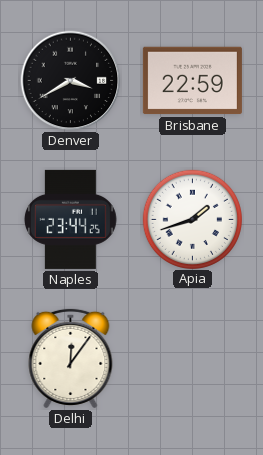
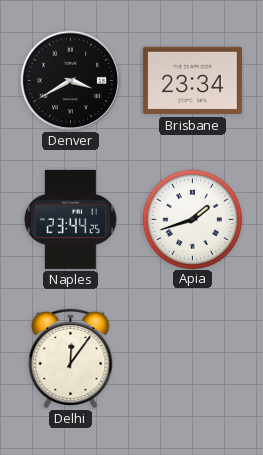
Brisbane: 22:59 -> 23:34
